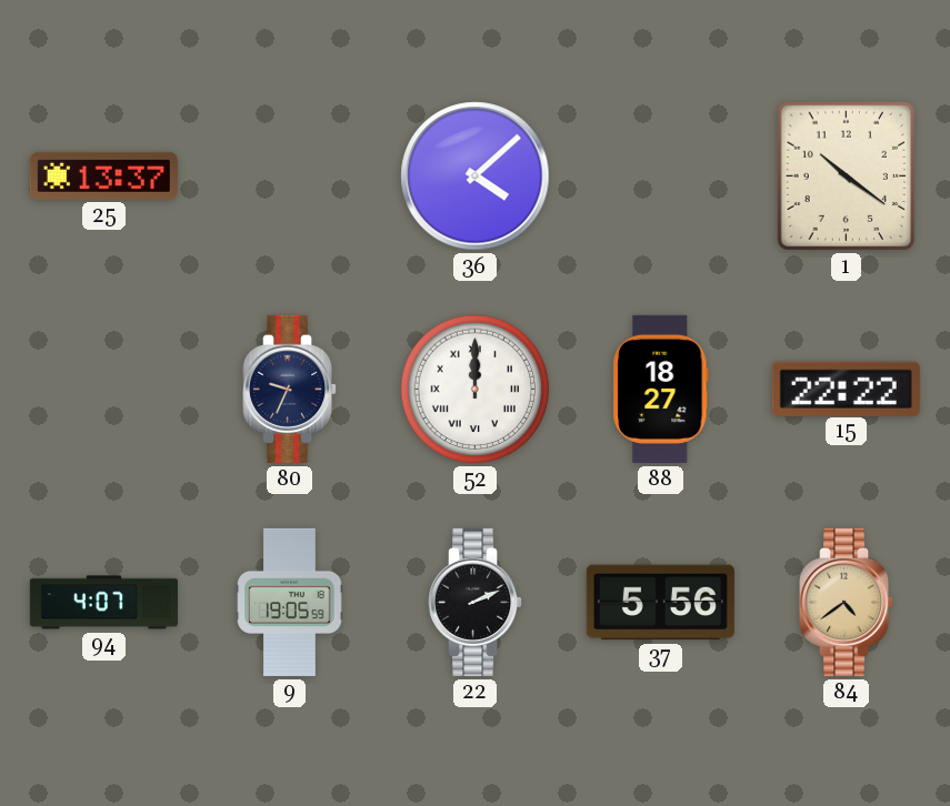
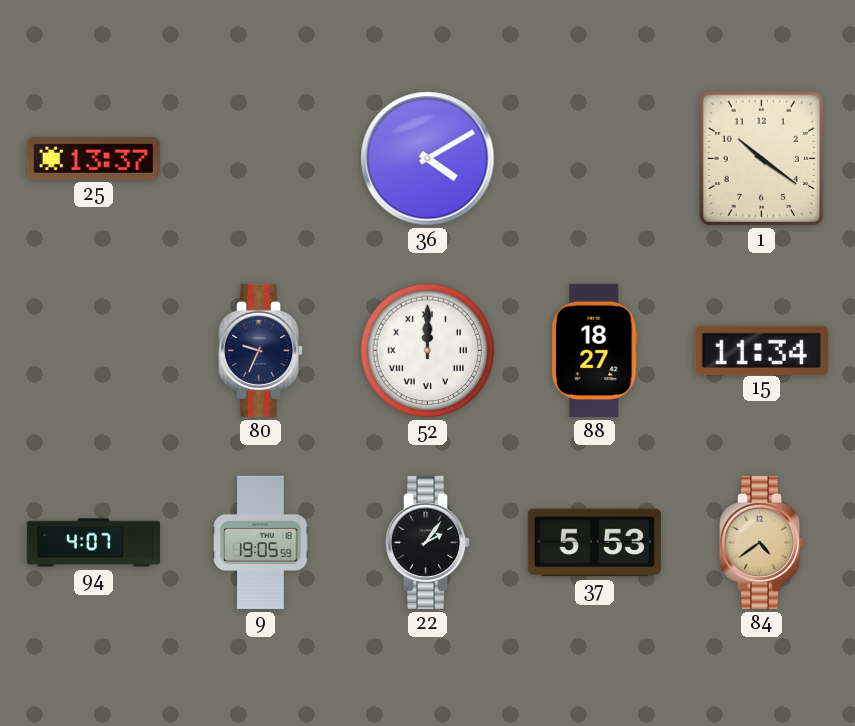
36: 4:08 -> 4:10
15: 22:22 -> 11:34
22: 2:11 -> 2:06
37: 5:56 -> 5:53
